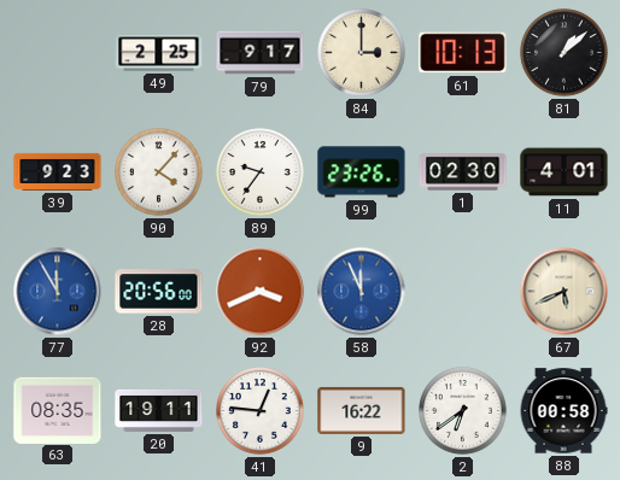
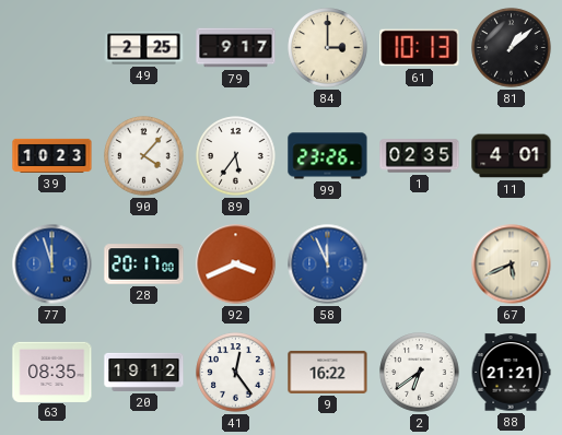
39: 9:23 -> 10:23
89: 9:36 -> 5:36
1: 02:30 -> 02:35
77: 11:55 -> 11:57
28: 20:56 -> 20:17
20: 19:11 -> 19:12
41: 12:46 -> 12:24
88: 00:58 -> 21:21
